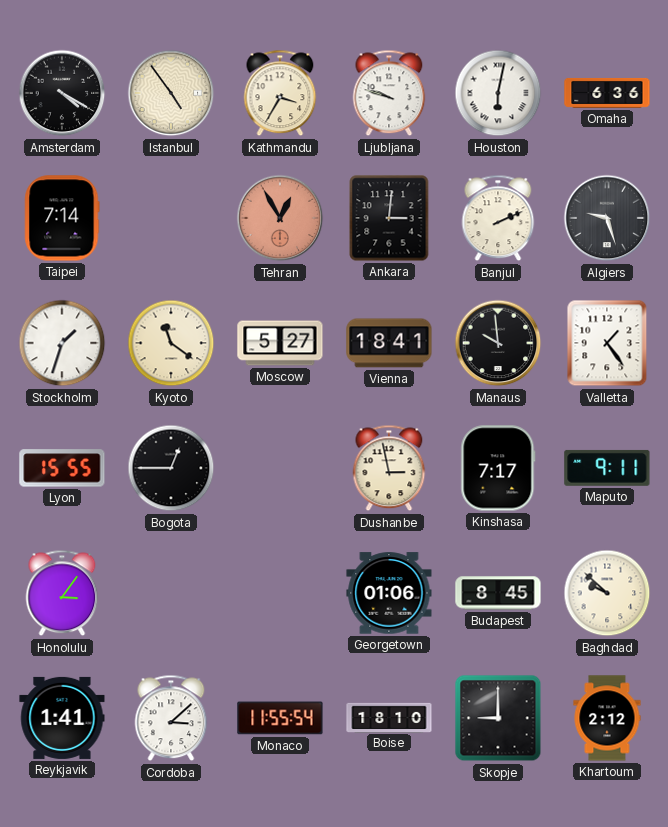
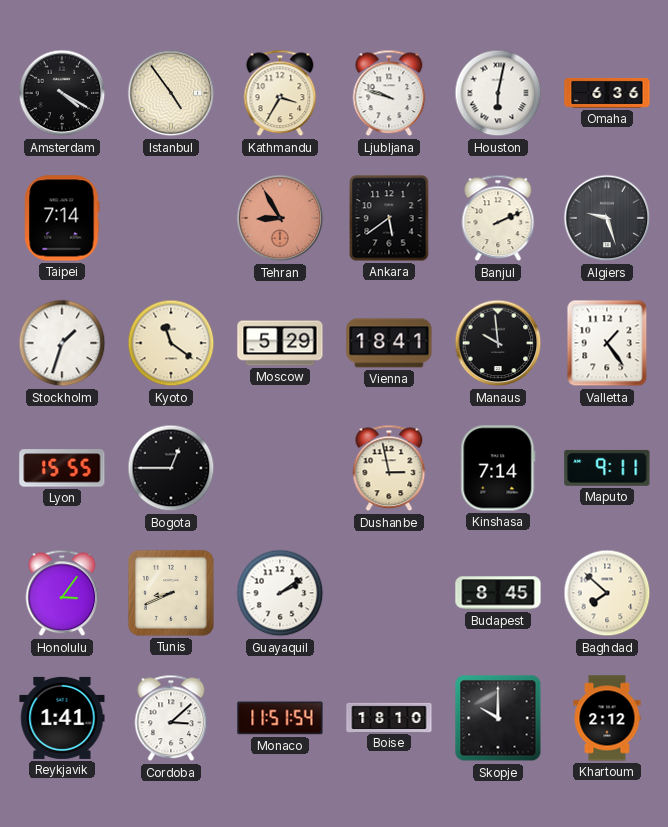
Tehran: 12:55 -> 8:55
Ankara: 3:01 -> 5:39
Moscow: 5:27 -> 5:29
Kinshasa: 7:17 -> 7:14
Tunis: none -> 8:41
Guayaquil: none -> 2:09
Georgetown: 01:06 -> none
Baghdad: 9:52 -> 7:52
Monaco: 11:55 -> 11:51
Skopje: 9:00 -> 10:00
